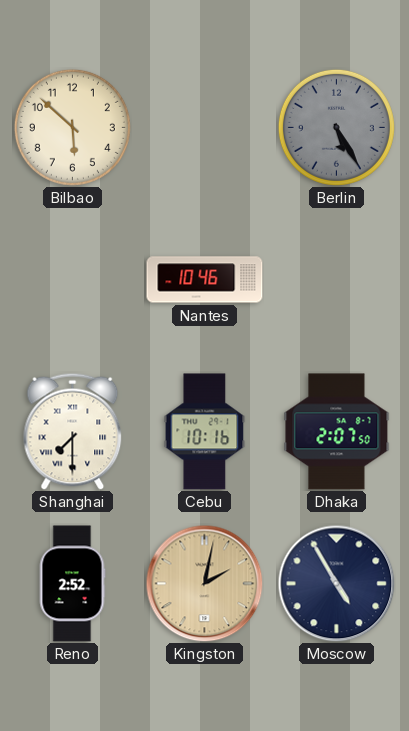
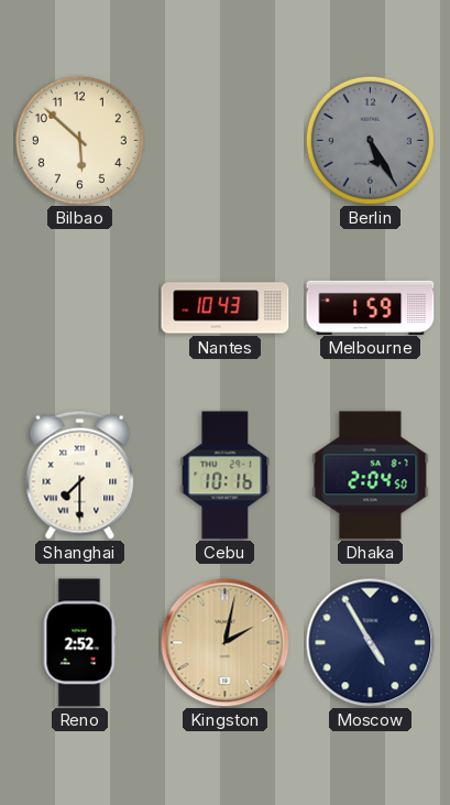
Nantes: 10:46 -> 10:43
Melbourne: none -> 1:59
Dhaka: 2:07 -> 2:04
